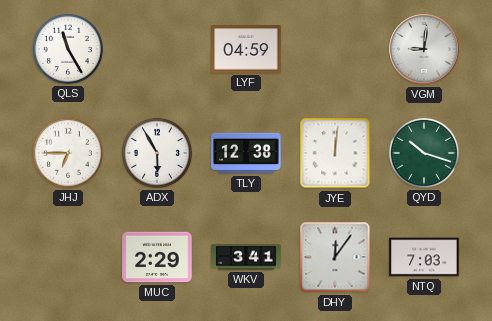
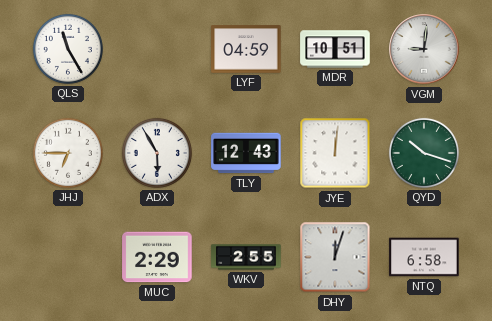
MDR: none -> 10:51
TLY: 12:38 -> 12:43
WKV: 3:41 -> 2:55
DHY: 12:06 -> 12:03
NTQ: 7:03 -> 6:58
